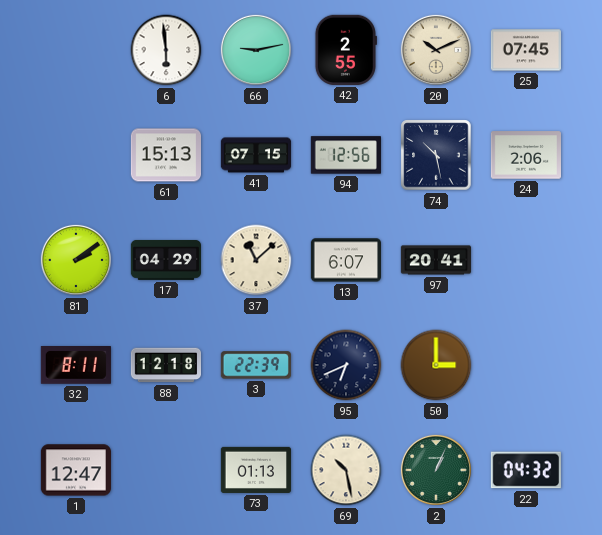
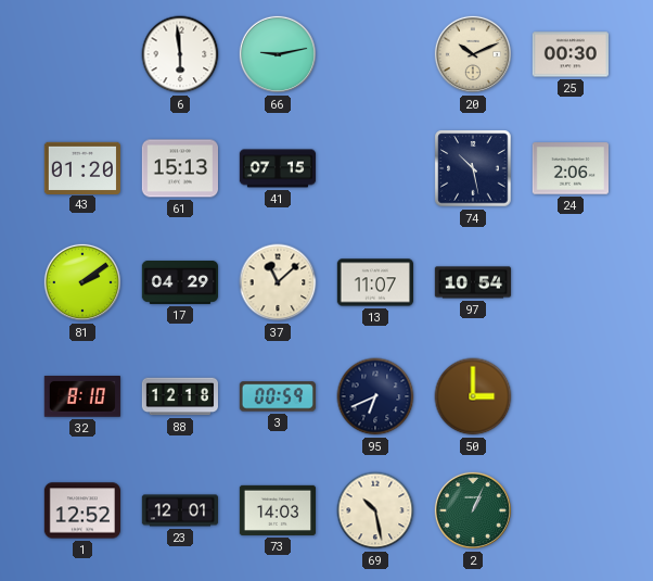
42: 2:55 -> none
25: 07:45 -> 00:30
43: none -> 01:20
94: 12:56 -> none
13: 6:07 -> 11:07
97: 20:41 -> 10:54
32: 8:11 -> 8:10
3: 22:39 -> 00:59
1: 12:47 -> 12:52
23: none -> 12:01
73: 01:13 -> 14:03
22: 04:32 -> none
